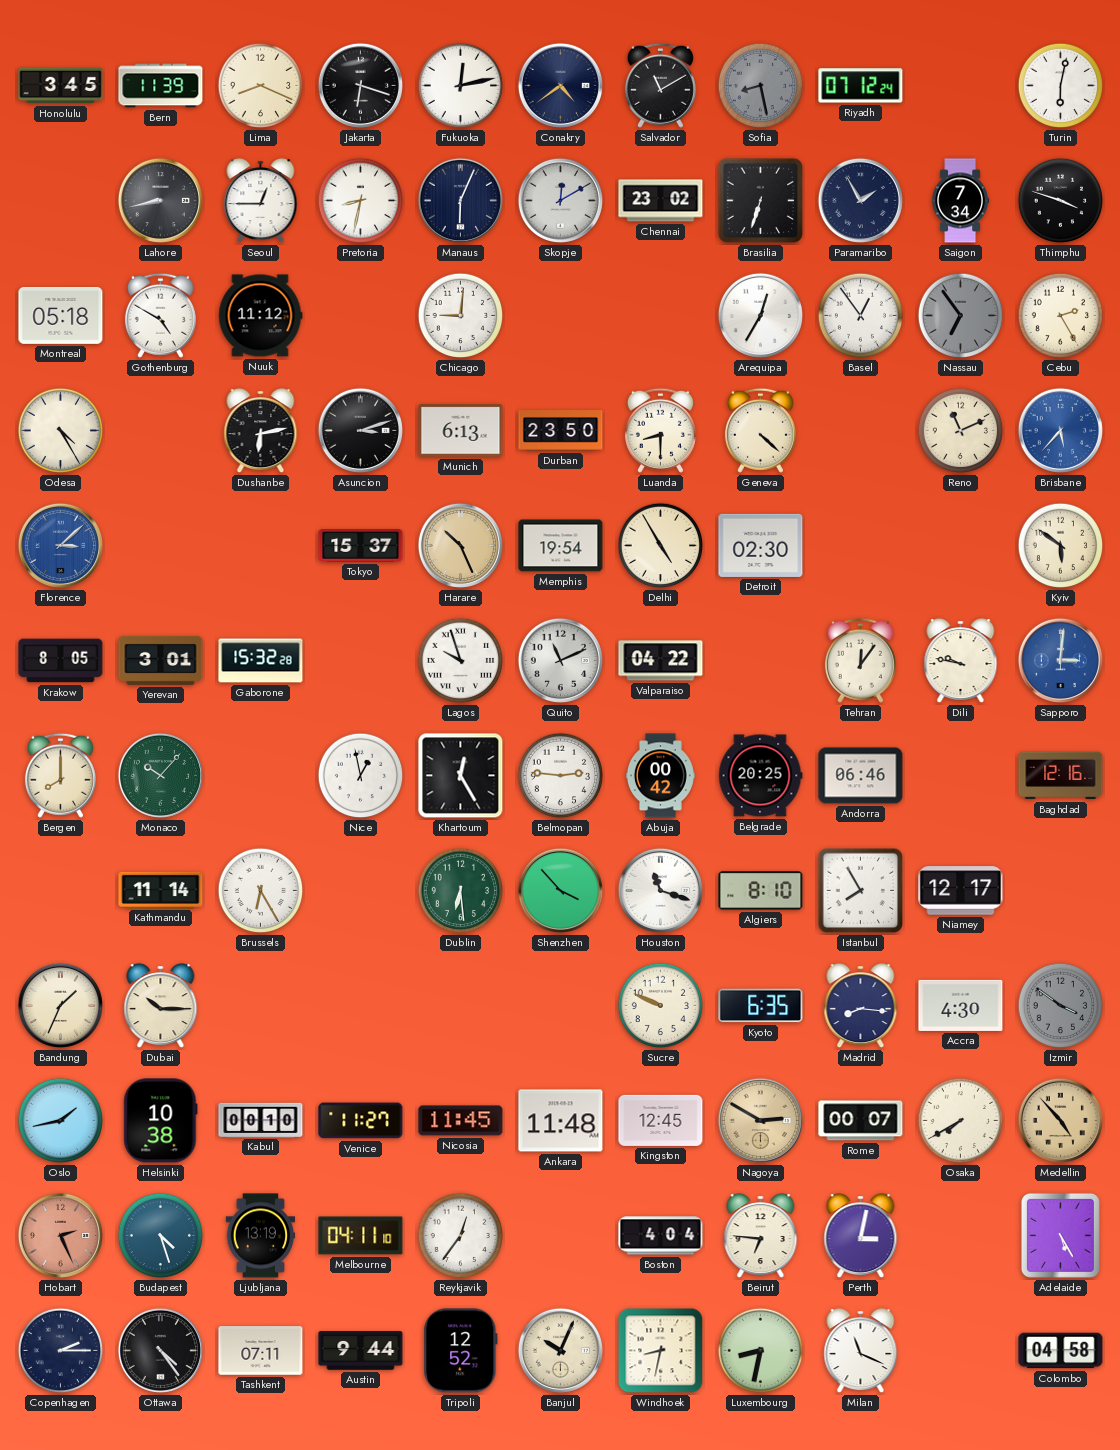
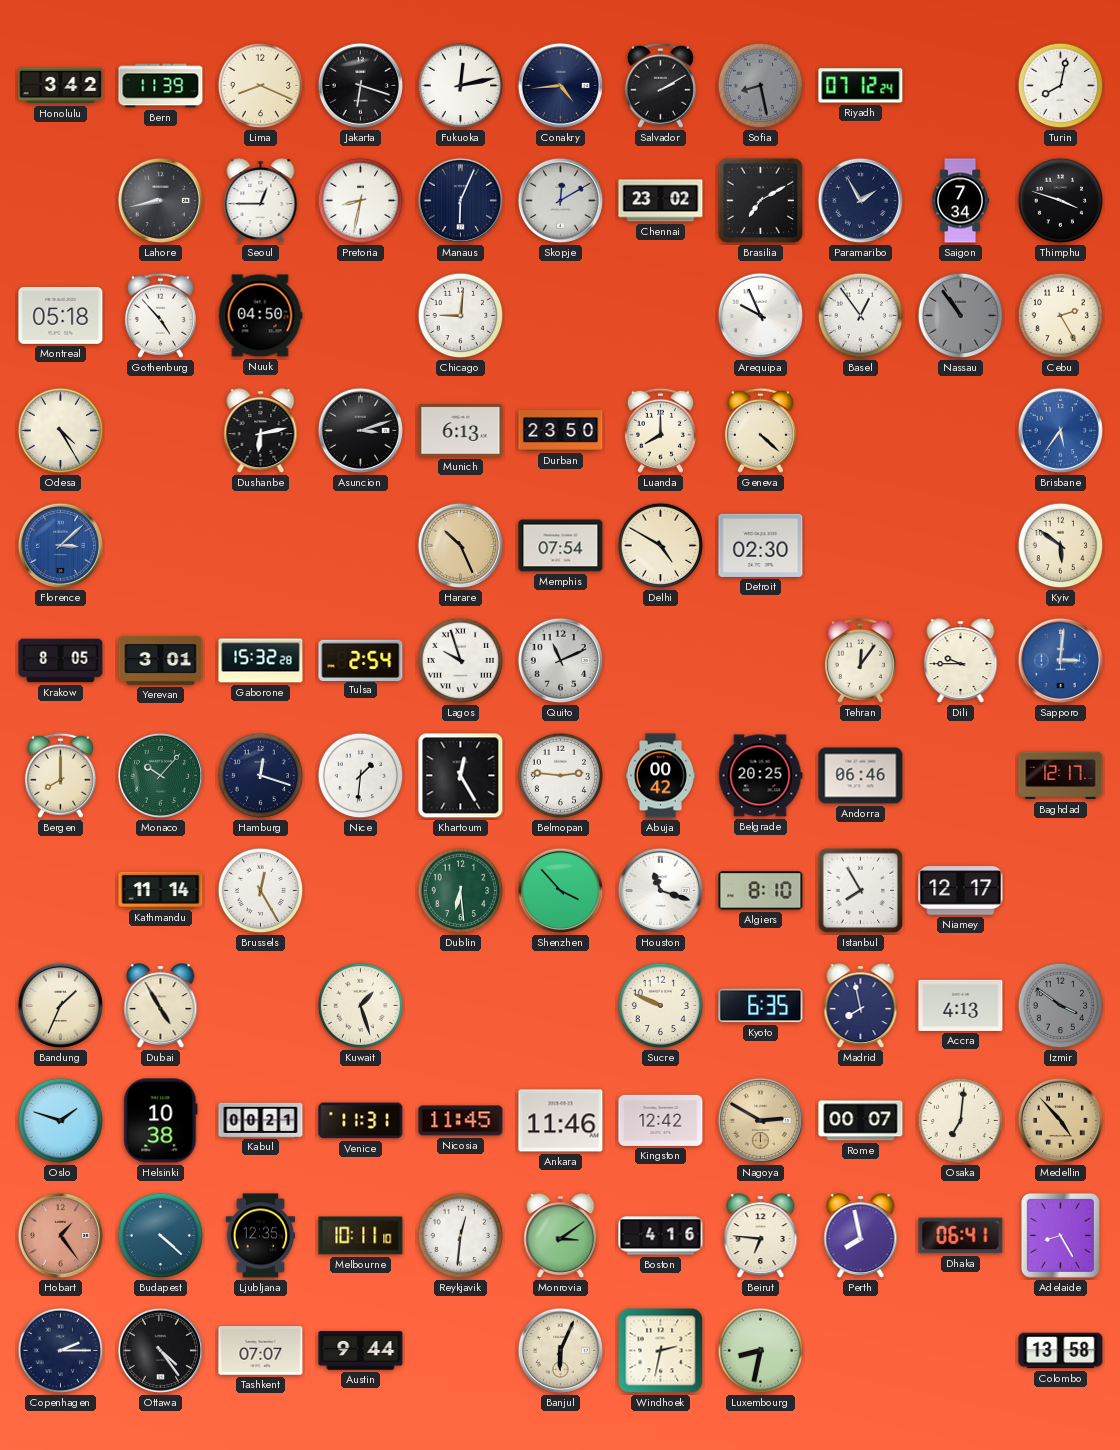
Honolulu: 3:45 -> 3:42
Conakry: 4:39 -> 4:44
Salvador: 11:10 -> 2:10
Turin: 6:02 -> 8:02
Brasilia: 6:33 -> 7:10
Gothenburg: 4:50 -> 4:53
Nuuk: 11:12 -> 04:50
Arequipa: 12:35 -> 9:56
Nassau: 6:54 -> 10:54
Luanda: 8:30 -> 8:00
Reno: 11:11 -> none
Brisbane: 5:37 -> 5:36
Tokyo: 15:37 -> none
Memphis: 19:54 -> 07:54
Delhi: 4:55 -> 4:50
Tulsa: none -> 2:54
Valparaiso: 04:22 -> none
Dili: 9:47 -> 9:45
Hamburg: none -> 12:18
Nice: 12:58 -> 1:31
Baghdad: 12:16 -> 12:17
Brussels: 6:25 -> 12:25
Dubai: 10:15 -> 4:55
Kuwait: none -> 1:27
Madrid: 8:16 -> 7:58
Accra: 4:30 -> 4:13
Oslo: 1:43 -> 1:48
Kabul: 00:10 -> 00:21
Venice: 11:27 -> 11:31
Ankara: 11:48 -> 11:46
Kingston: 12:45 -> 12:42
Osaka: 7:40 -> 7:01
Hobart: 2:26 -> 1:24
Budapest: 4:27 -> 4:22
Ljubljana: 13:19 -> 12:35
Melbourne: 04:11 -> 10:11
Reykjavik: 12:36 -> 12:31
Monrovia: none -> 3:09
Boston: 4:04 -> 4:16
Perth: 3:02 -> 7:58
Dhaka: none -> 06:41
Adelaide: 5:25 -> 8:25
Tashkent: 07:11 -> 07:07
Tripoli: 12:52 -> none
Banjul: 10:04 -> 6:04
Windhoek: 8:32 -> 2:32
Milan: 11:19 -> none
Colombo: 04:58 -> 13:58
